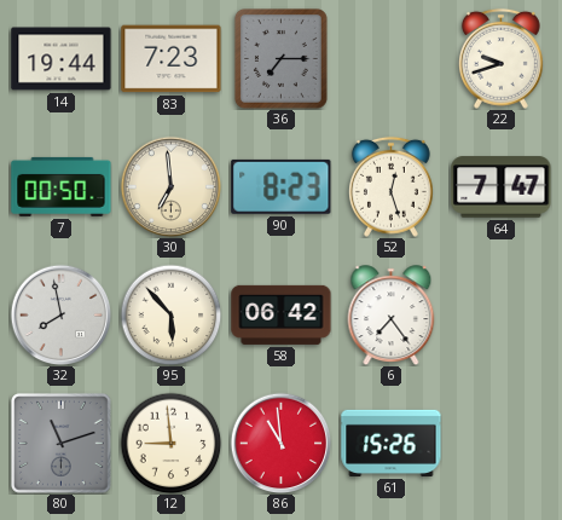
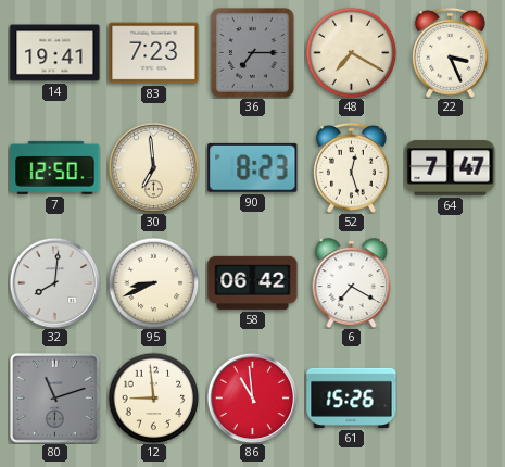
14: 19:44 -> 19:41
48: none -> 7:20
22: 9:42 -> 3:26
7: 00:50 -> 12:50
32: 7:58 -> 8:01
95: 5:53 -> 8:41
6: 7:24 -> 7:20
